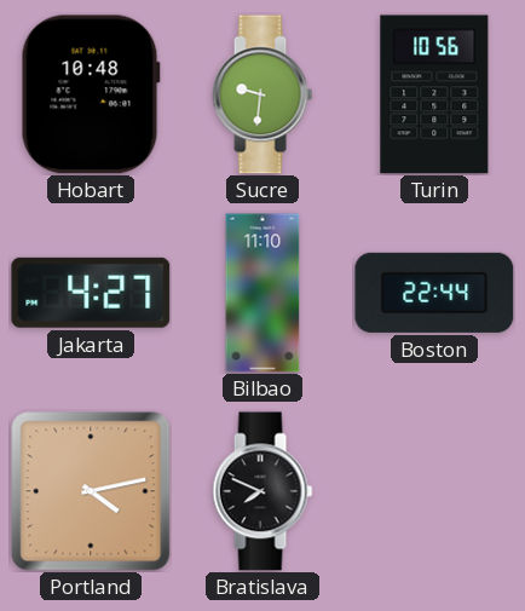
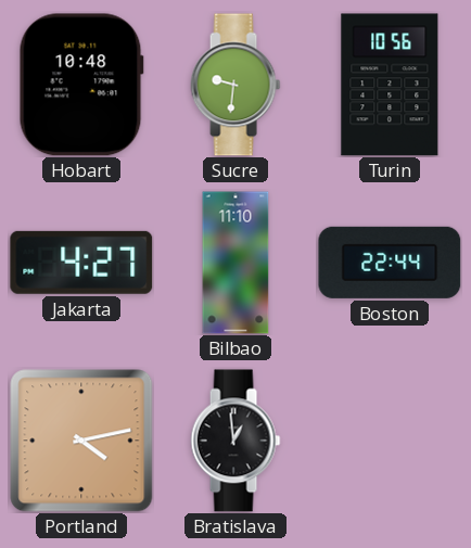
Bratislava: 7:49 -> 12:59
